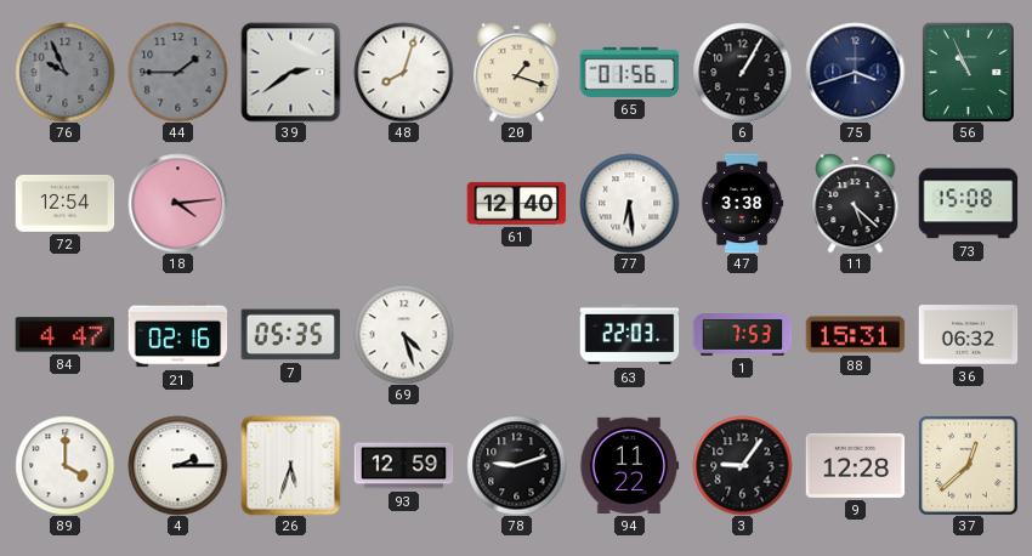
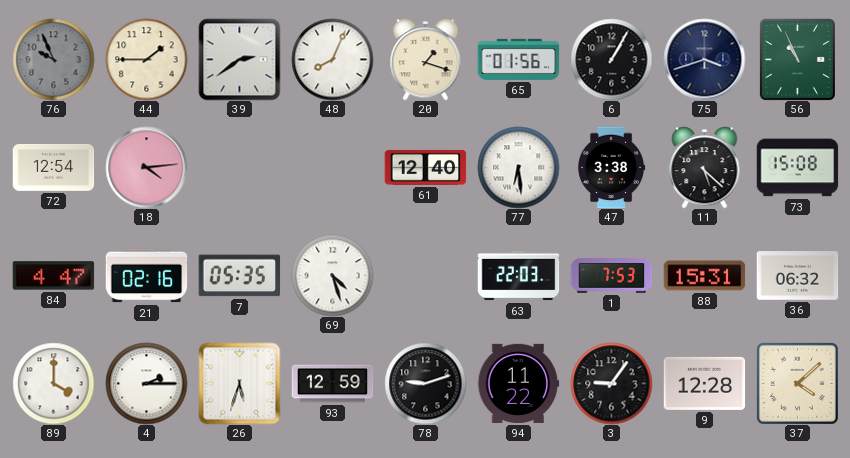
44 dial: grey -> cream
48: 8:03 -> 8:04
37: 12:38 -> 4:08
